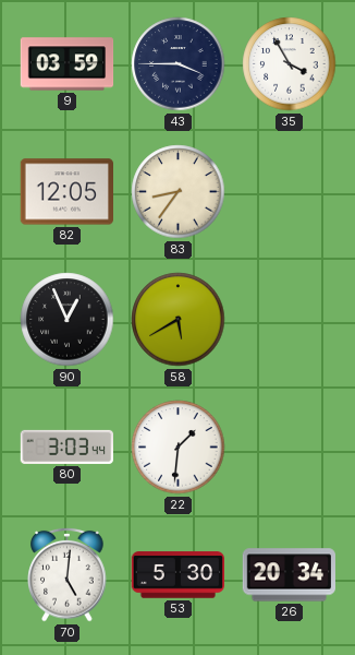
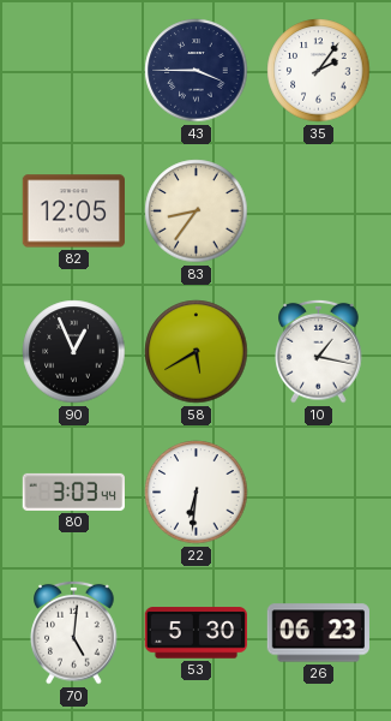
9: 03:59 -> none
35: 3:55 -> 2:06
10: none -> 1:17
22: 1:31 -> 6:31
26: 20:34 -> 06:23
